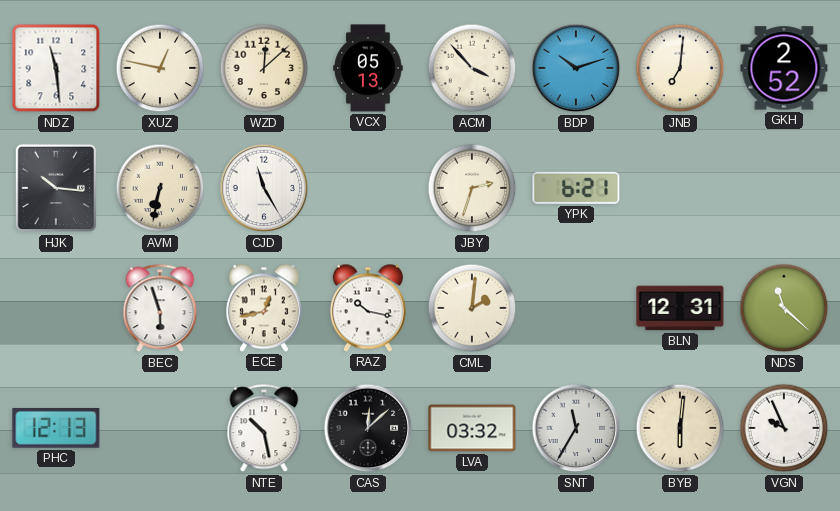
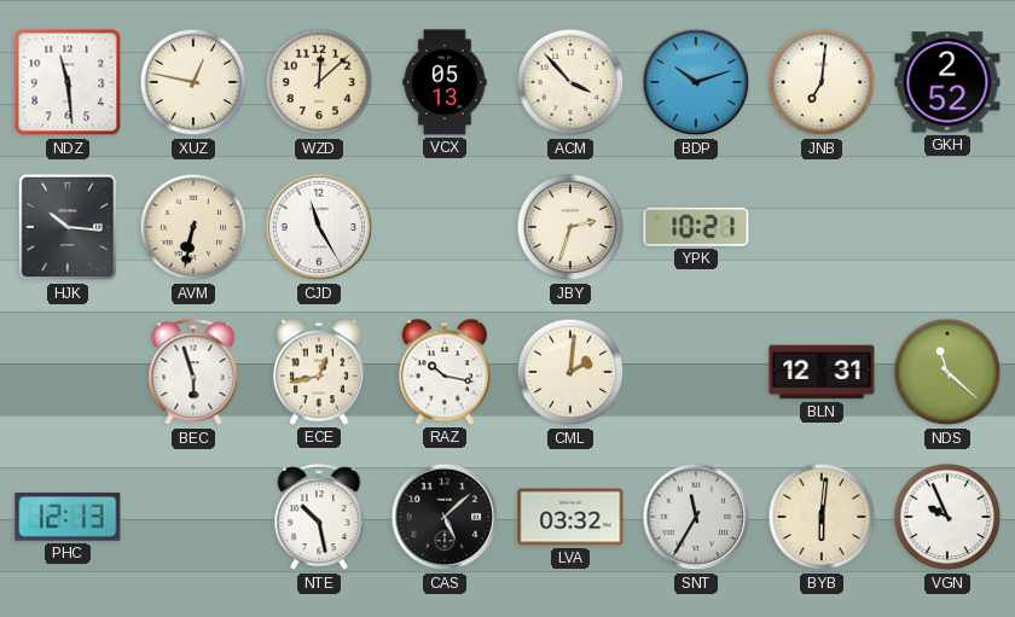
YPK: 6:21 -> 10:21
CAS: 12:08 -> 5:08
